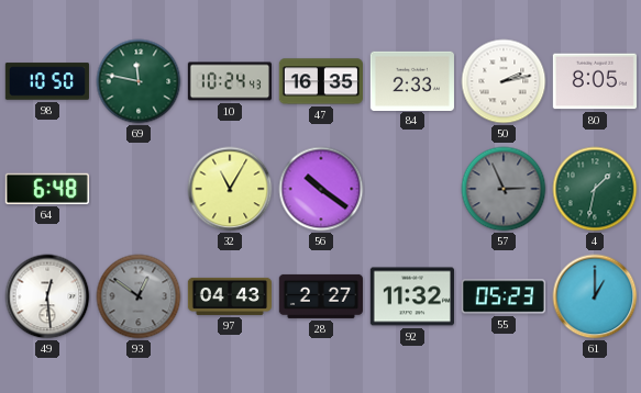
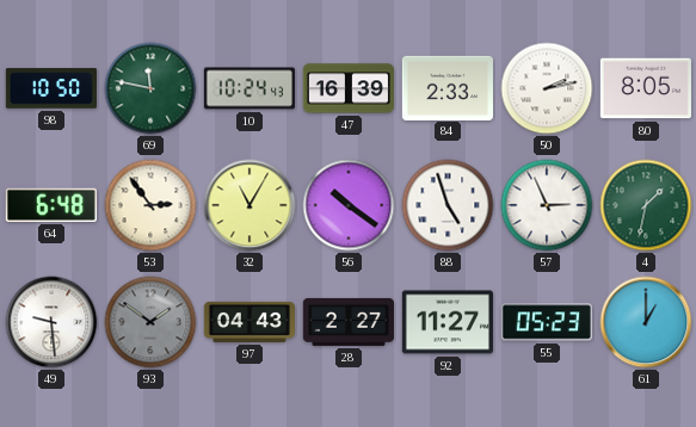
47: 16:35 -> 16:39
53: none -> 2:54
88: none -> 4:57
57 dial: grey -> white
49: 12:29 -> 9:29
93: 12:51 -> 1:51
92: 11:32 -> 11:27
